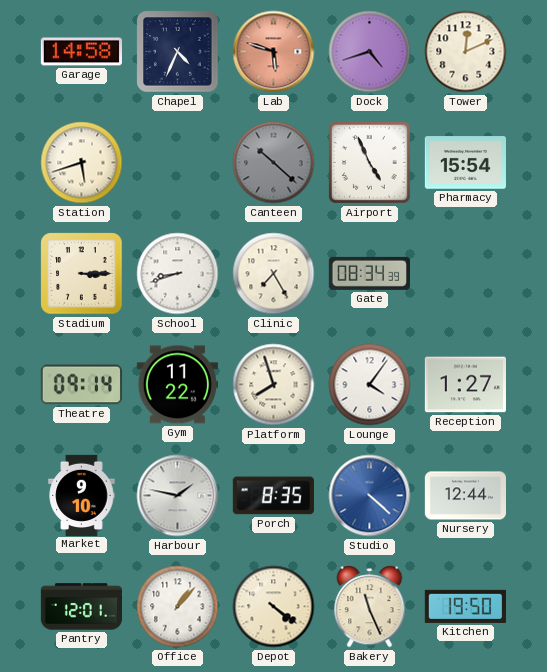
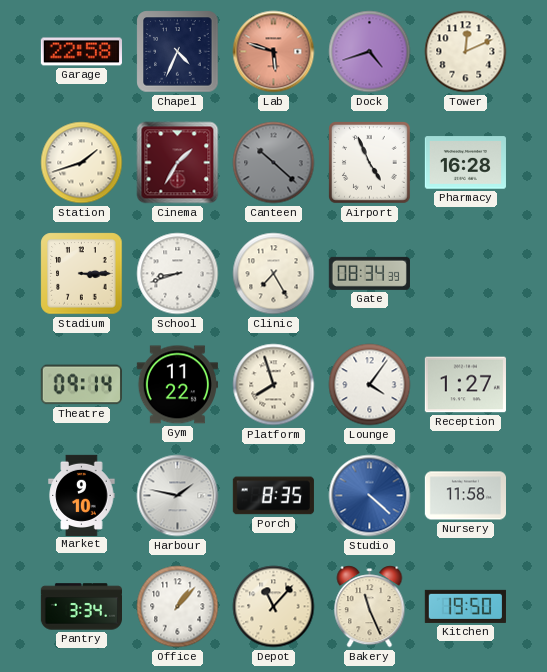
Garage: 14:58 -> 22:58
Station: 5:42 -> 1:42
Cinema: none -> 1:35
Pharmacy: 15:54 -> 16:28
Nursery: 12:44 -> 11:58
Pantry: 12:01 -> 3:34
Depot: 4:21 -> 11:07
